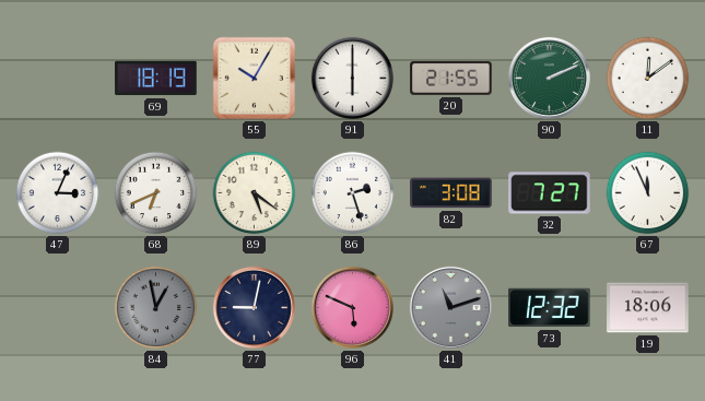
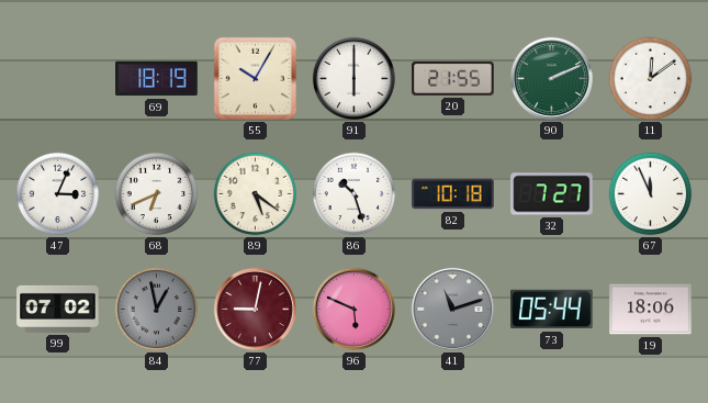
86: 2:27 -> 10:27
82: 3:08 -> 10:18
99: none -> 07:02
77 dial: navy -> burgundy
73: 12:32 -> 05:44
